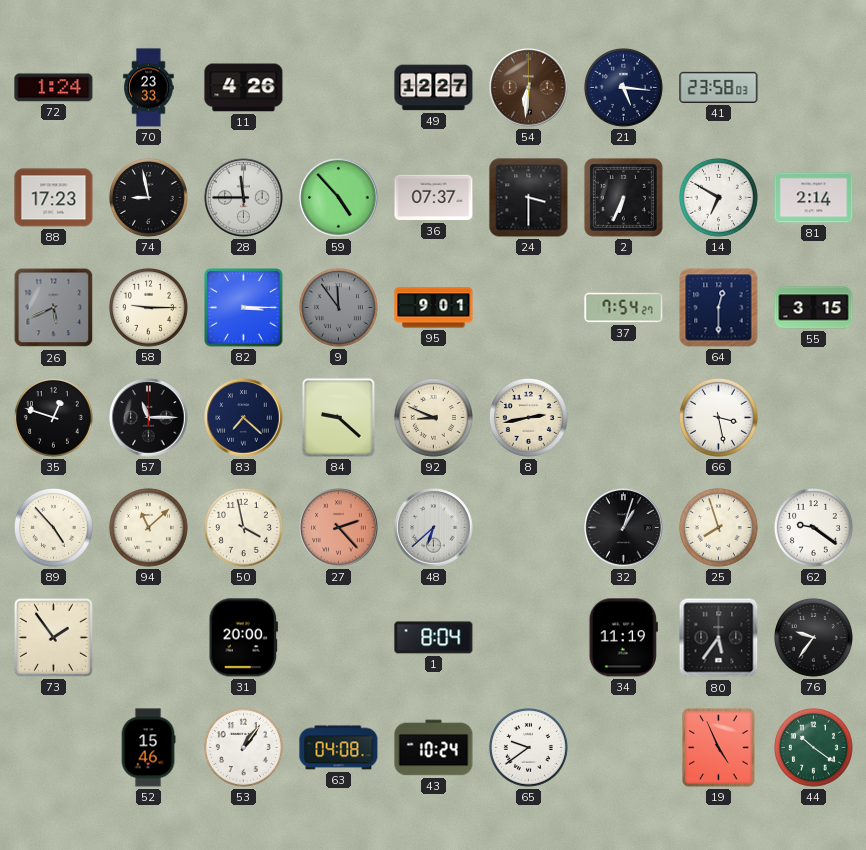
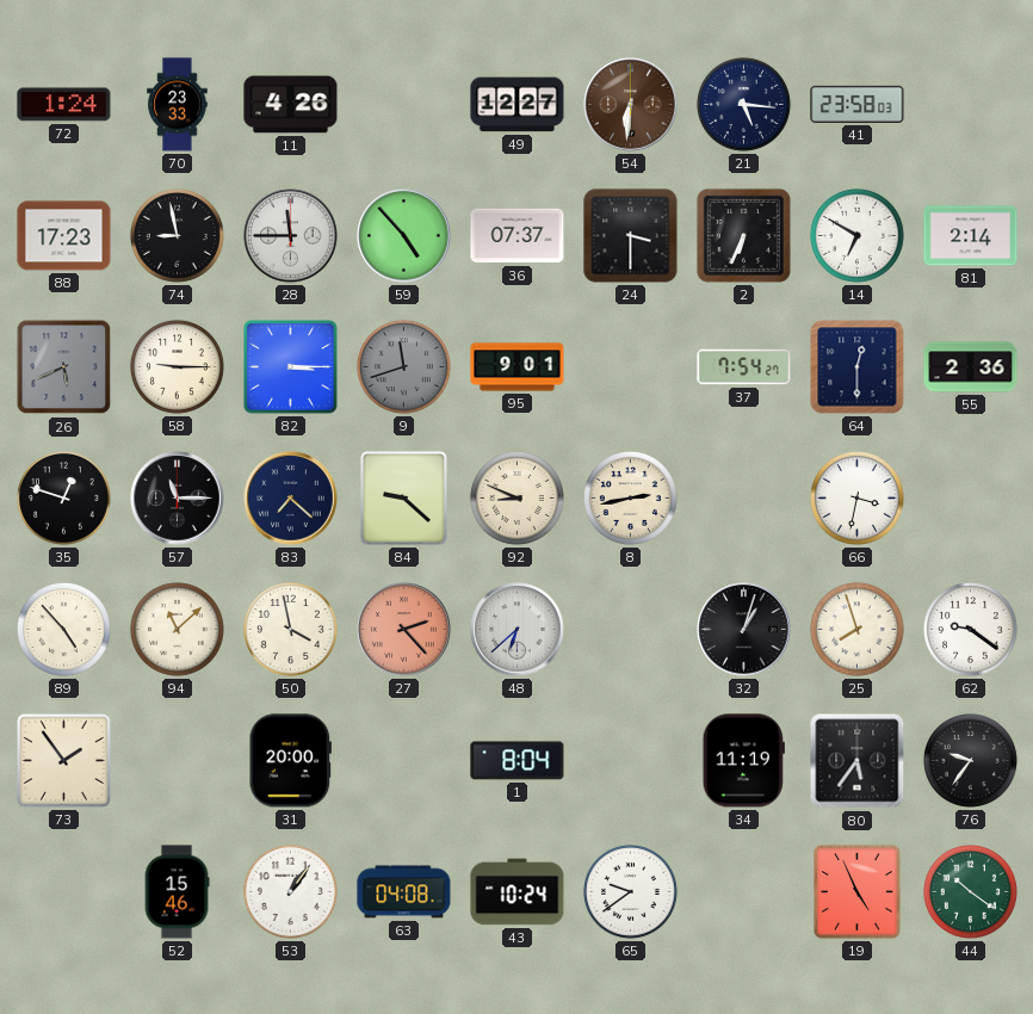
9: 11:54 -> 11:42
55: 3:15 -> 2:36
66: 3:28 -> 3:32
